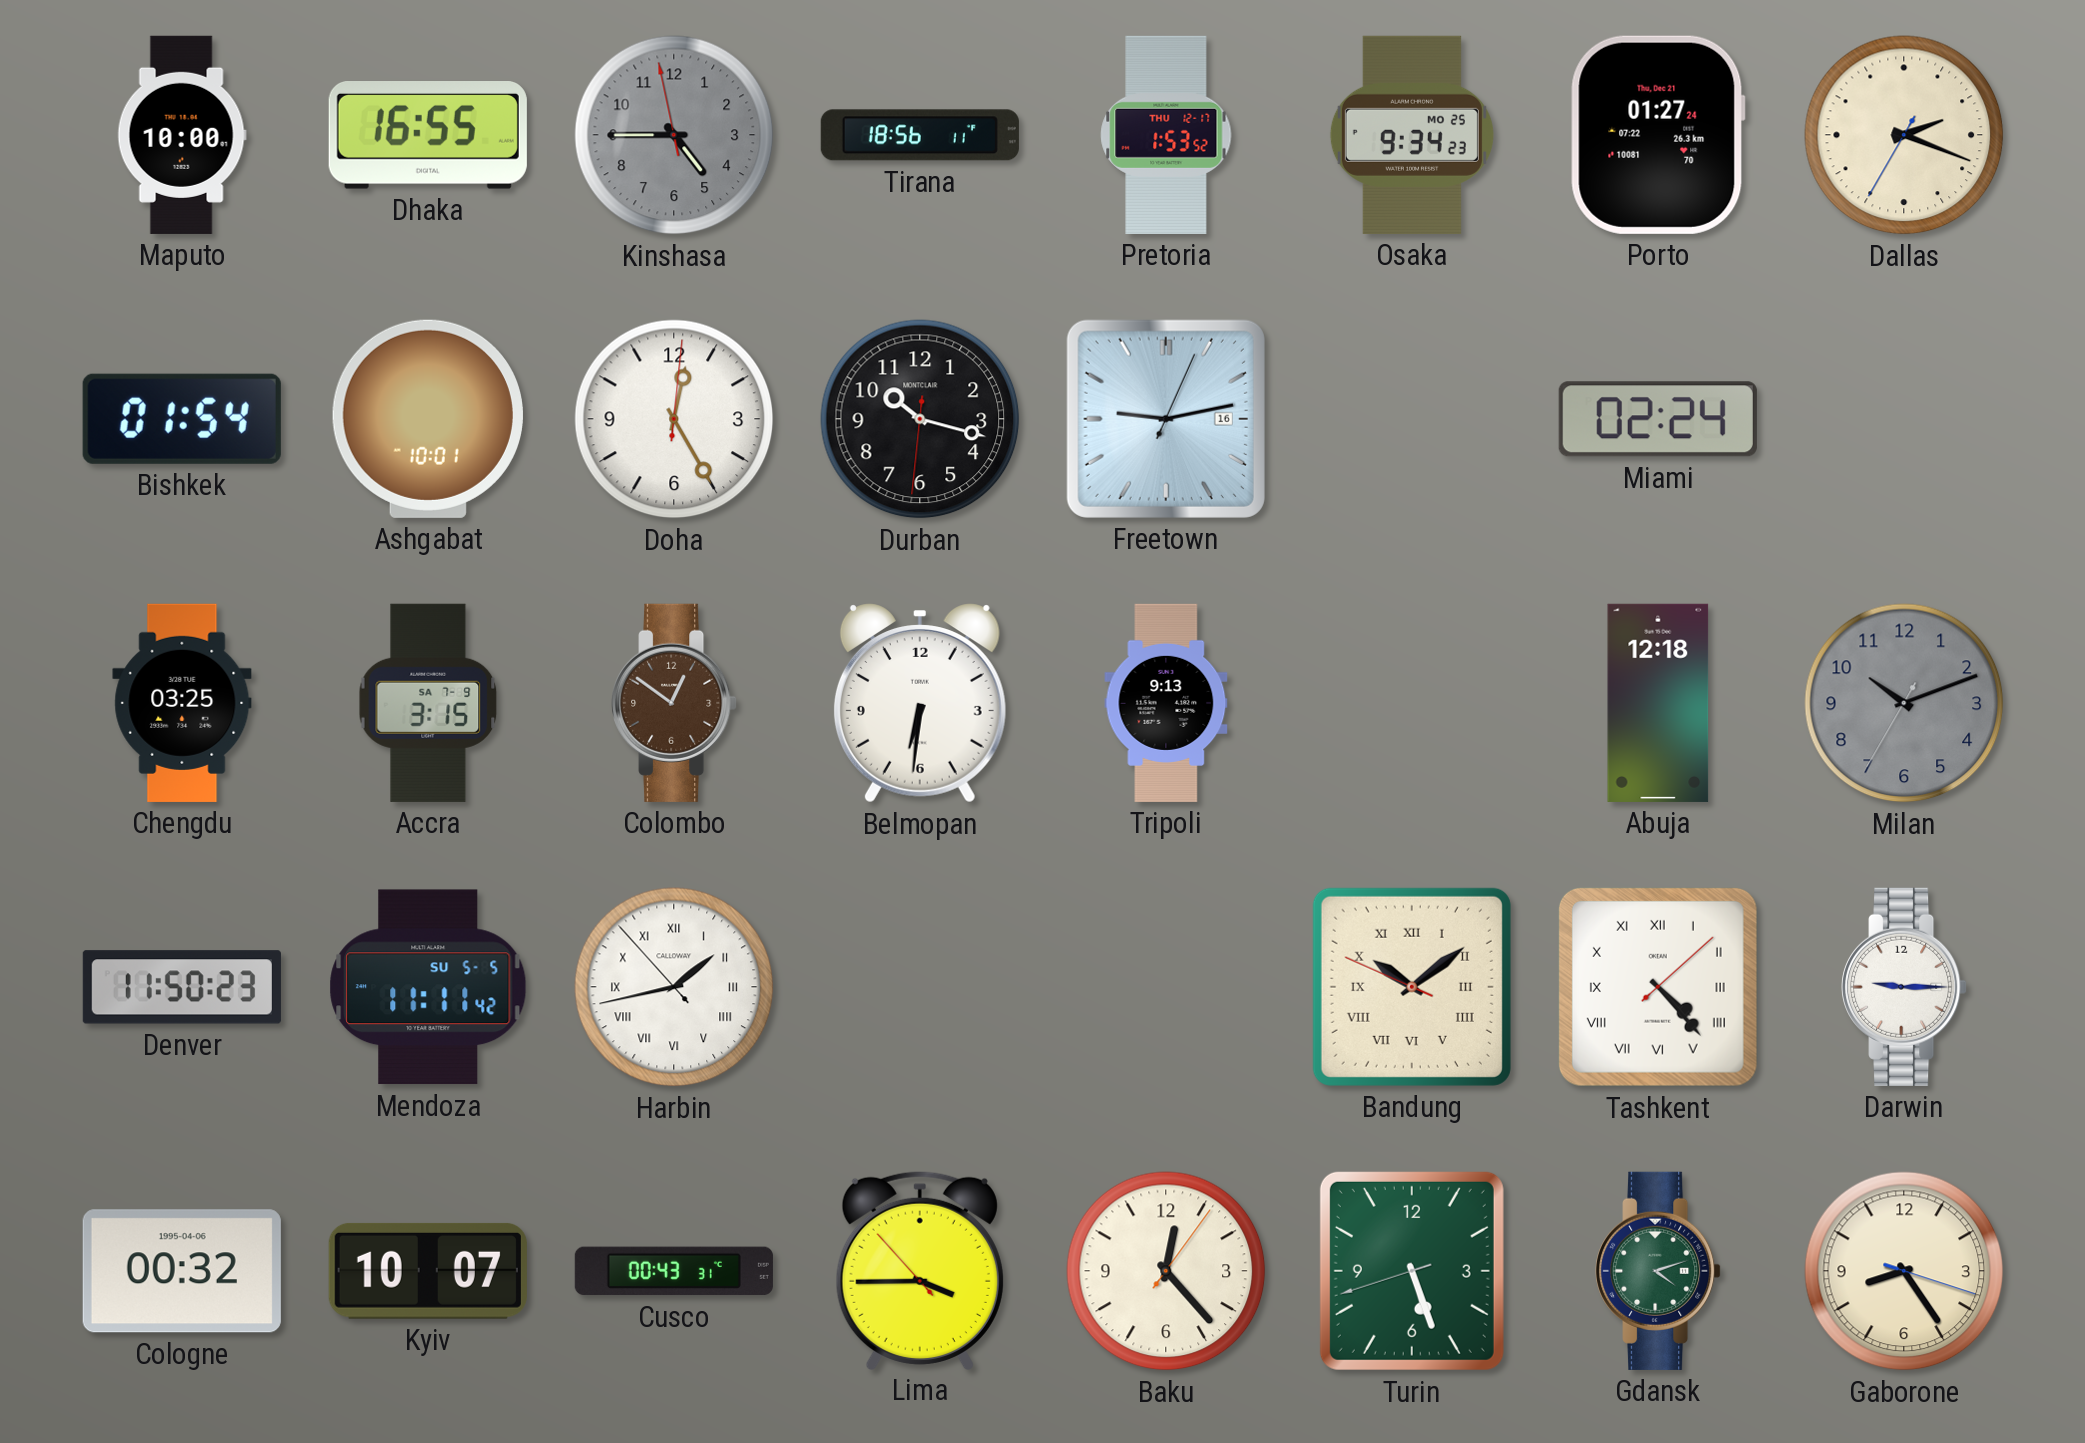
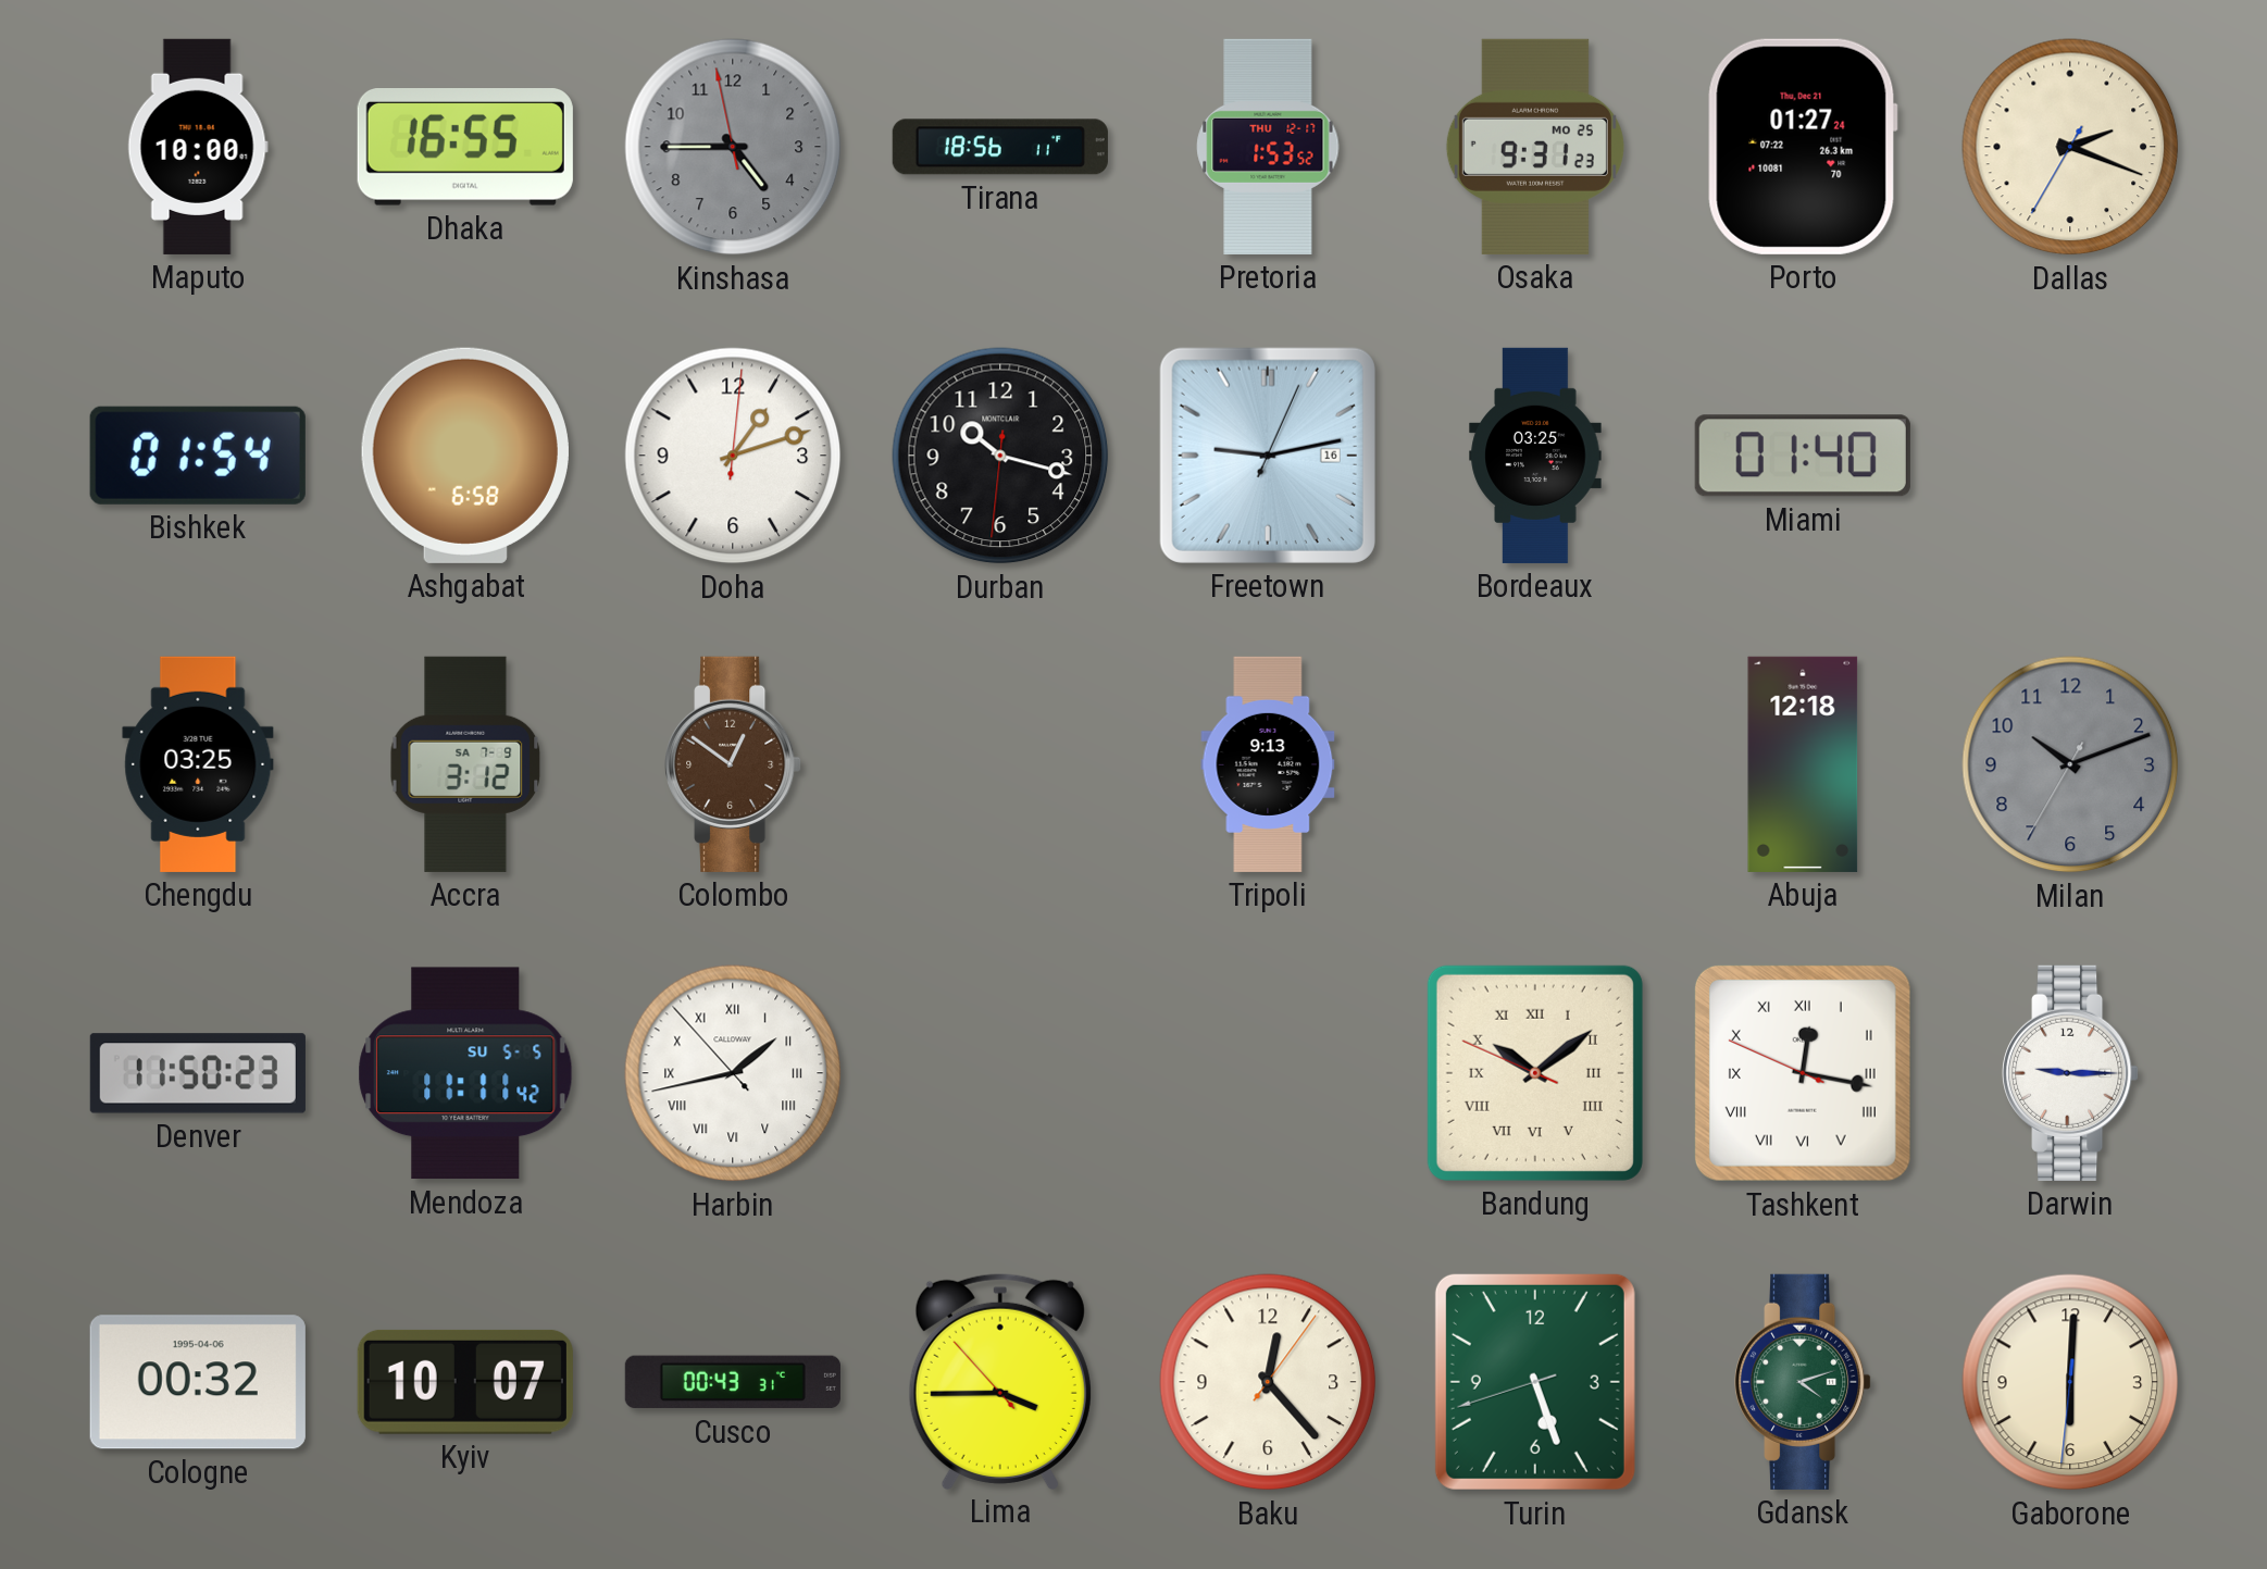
Osaka: 9:34 -> 9:31
Ashgabat: 10:01 -> 6:58
Doha: 12:25 -> 1:12
Bordeaux: none -> 03:25
Miami: 02:24 -> 01:40
Accra: 3:15 -> 3:12
Belmopan: 6:31 -> none
Tashkent: 4:23 -> 12:16
Gaborone: 8:24 -> 6:00
